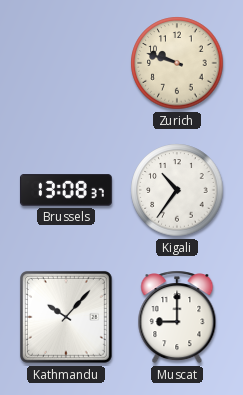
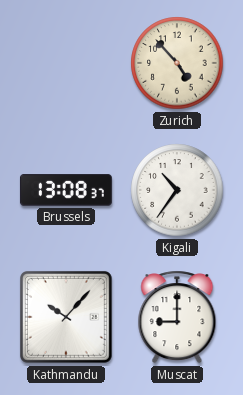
Zurich: 9:48 -> 4:53
